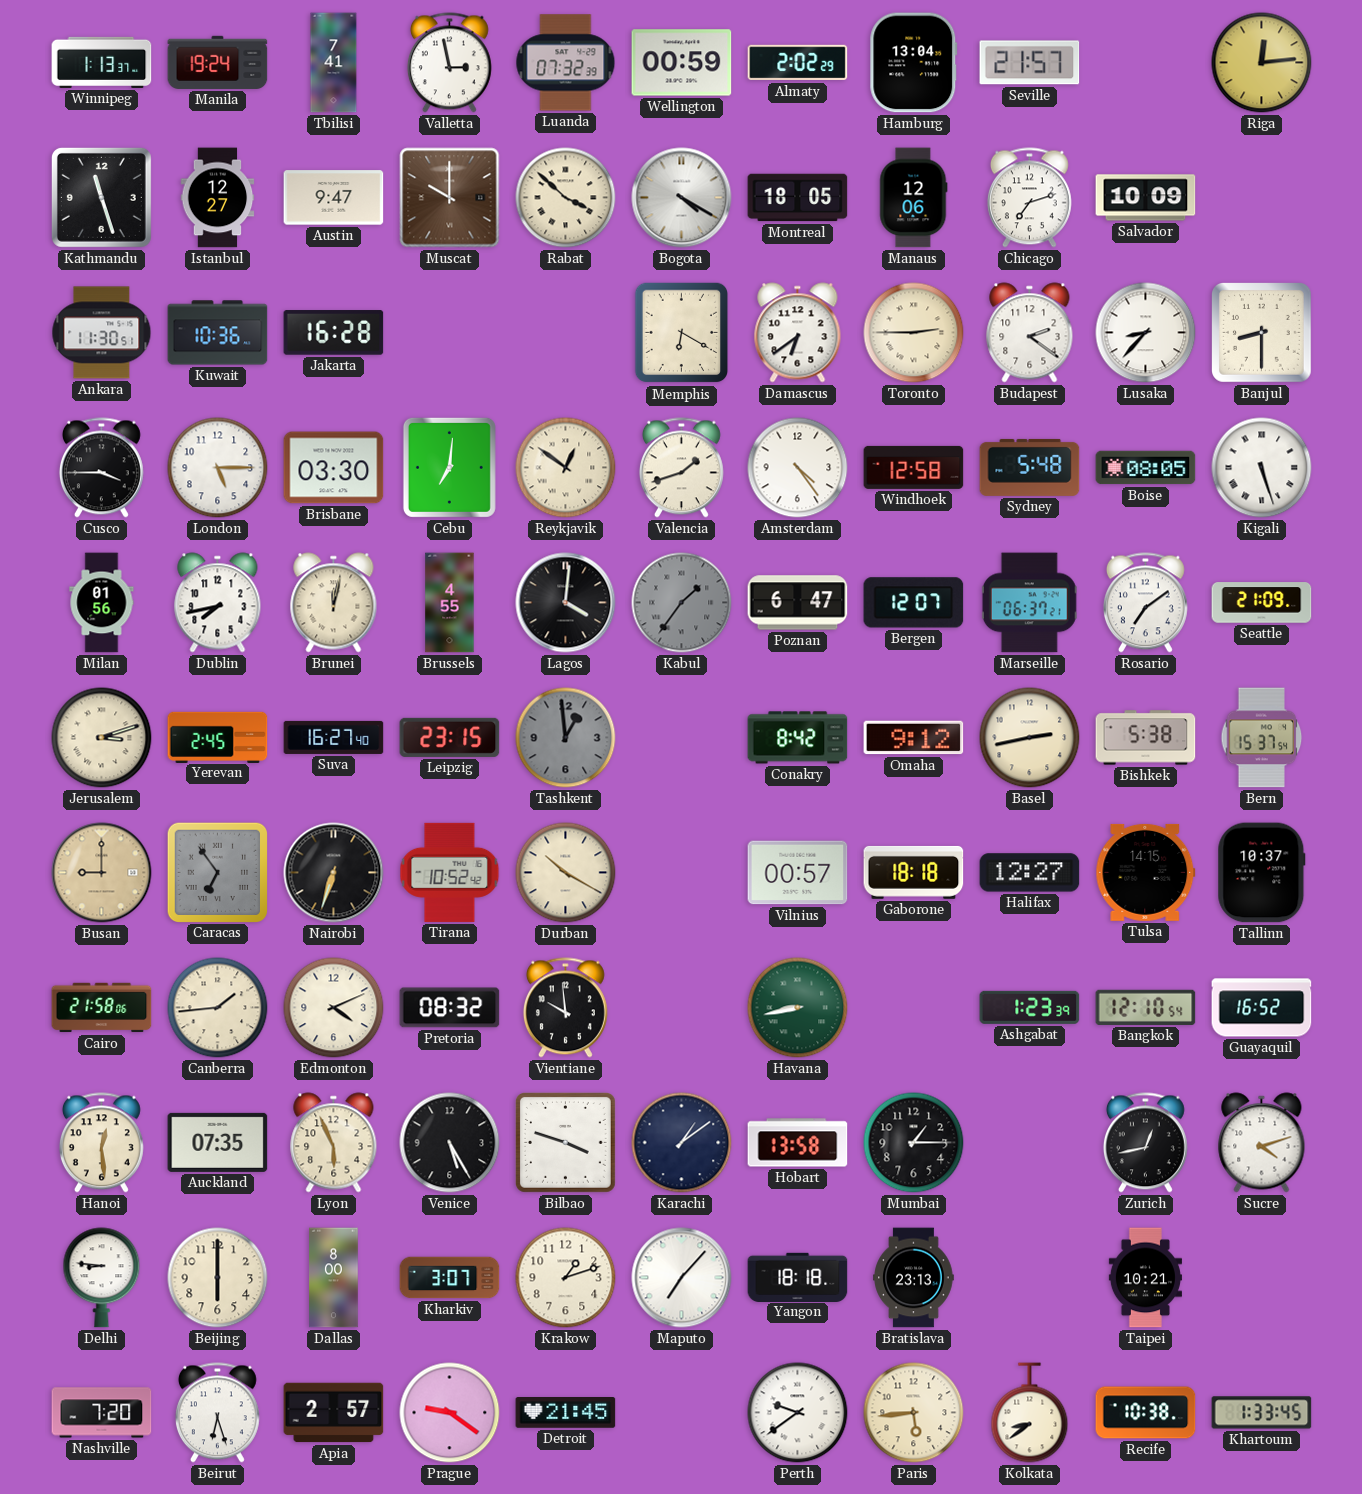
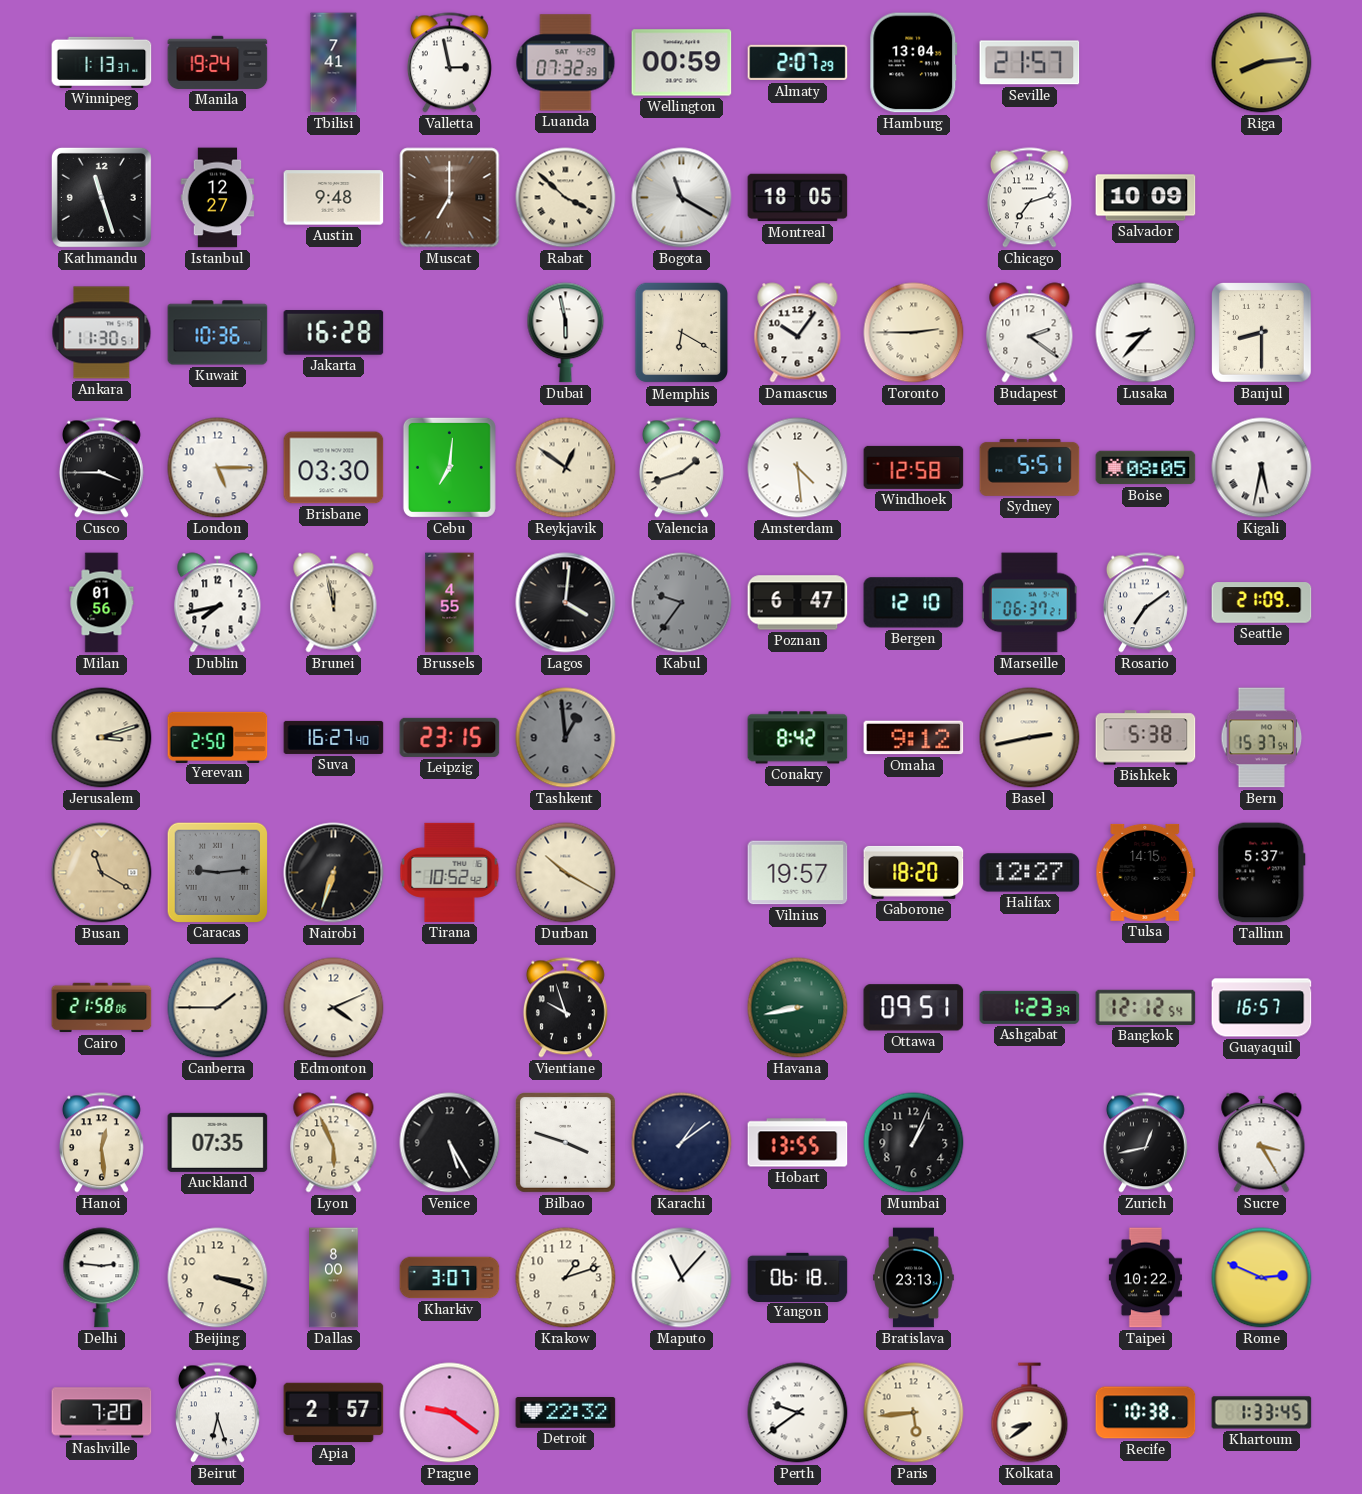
Almaty: 2:02 -> 2:07
Riga: 12:14 -> 8:14
Austin: 9:47 -> 9:48
Muscat: 10:00 -> 7:00
Bogota: 4:20 -> 11:20
Manaus: 12:06 -> none
Dubai: none -> 5:58
Damascus: 6:39 -> 10:06
Amsterdam: 4:24 -> 4:29
Sydney: 5:48 -> 5:51
Kigali: 5:27 -> 5:32
Brunei: 12:02 -> 11:58
Kabul: 1:36 -> 9:36
Bergen: 12:07 -> 12:10
Yerevan: 2:45 -> 2:50
Busan: 9:00 -> 11:20
Caracas: 6:54 -> 9:14
Vilnius: 00:57 -> 19:57
Gaborone: 18:18 -> 18:20
Tallinn: 10:37 -> 5:37
Canberra: 1:44 -> 1:45
Pretoria: 08:32 -> none
Vientiane: 9:59 -> 9:57
Ottawa: none -> 09:51
Bangkok: 12:10 -> 12:12
Guayaquil: 16:52 -> 16:57
Hobart: 13:58 -> 13:55
Mumbai: 1:15 -> 1:04
Sucre: 4:12 -> 3:25
Delhi: 8:46 -> 2:46
Beijing: 6:00 -> 3:18
Maputo: 7:07 -> 11:07
Yangon: 18:18 -> 06:18
Taipei: 10:21 -> 10:22
Rome: none -> 2:49
Detroit: 21:45 -> 22:32
